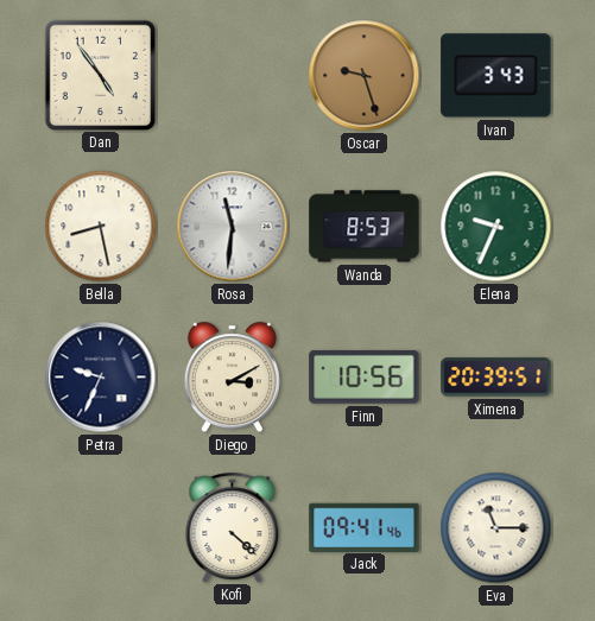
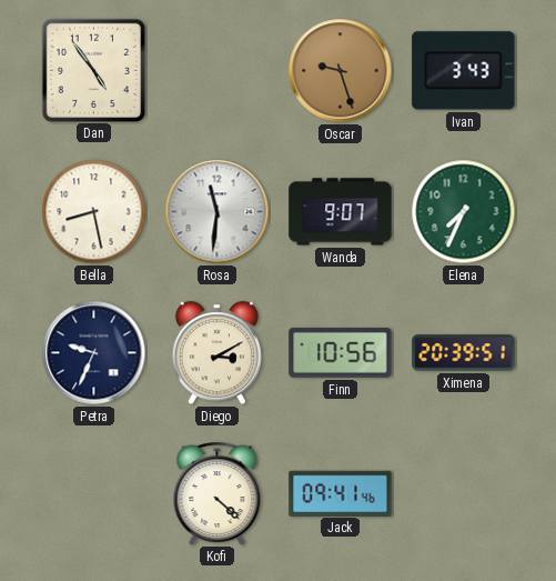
Wanda: 8:53 -> 9:07
Elena: 9:34 -> 7:34
Eva: 11:15 -> none
